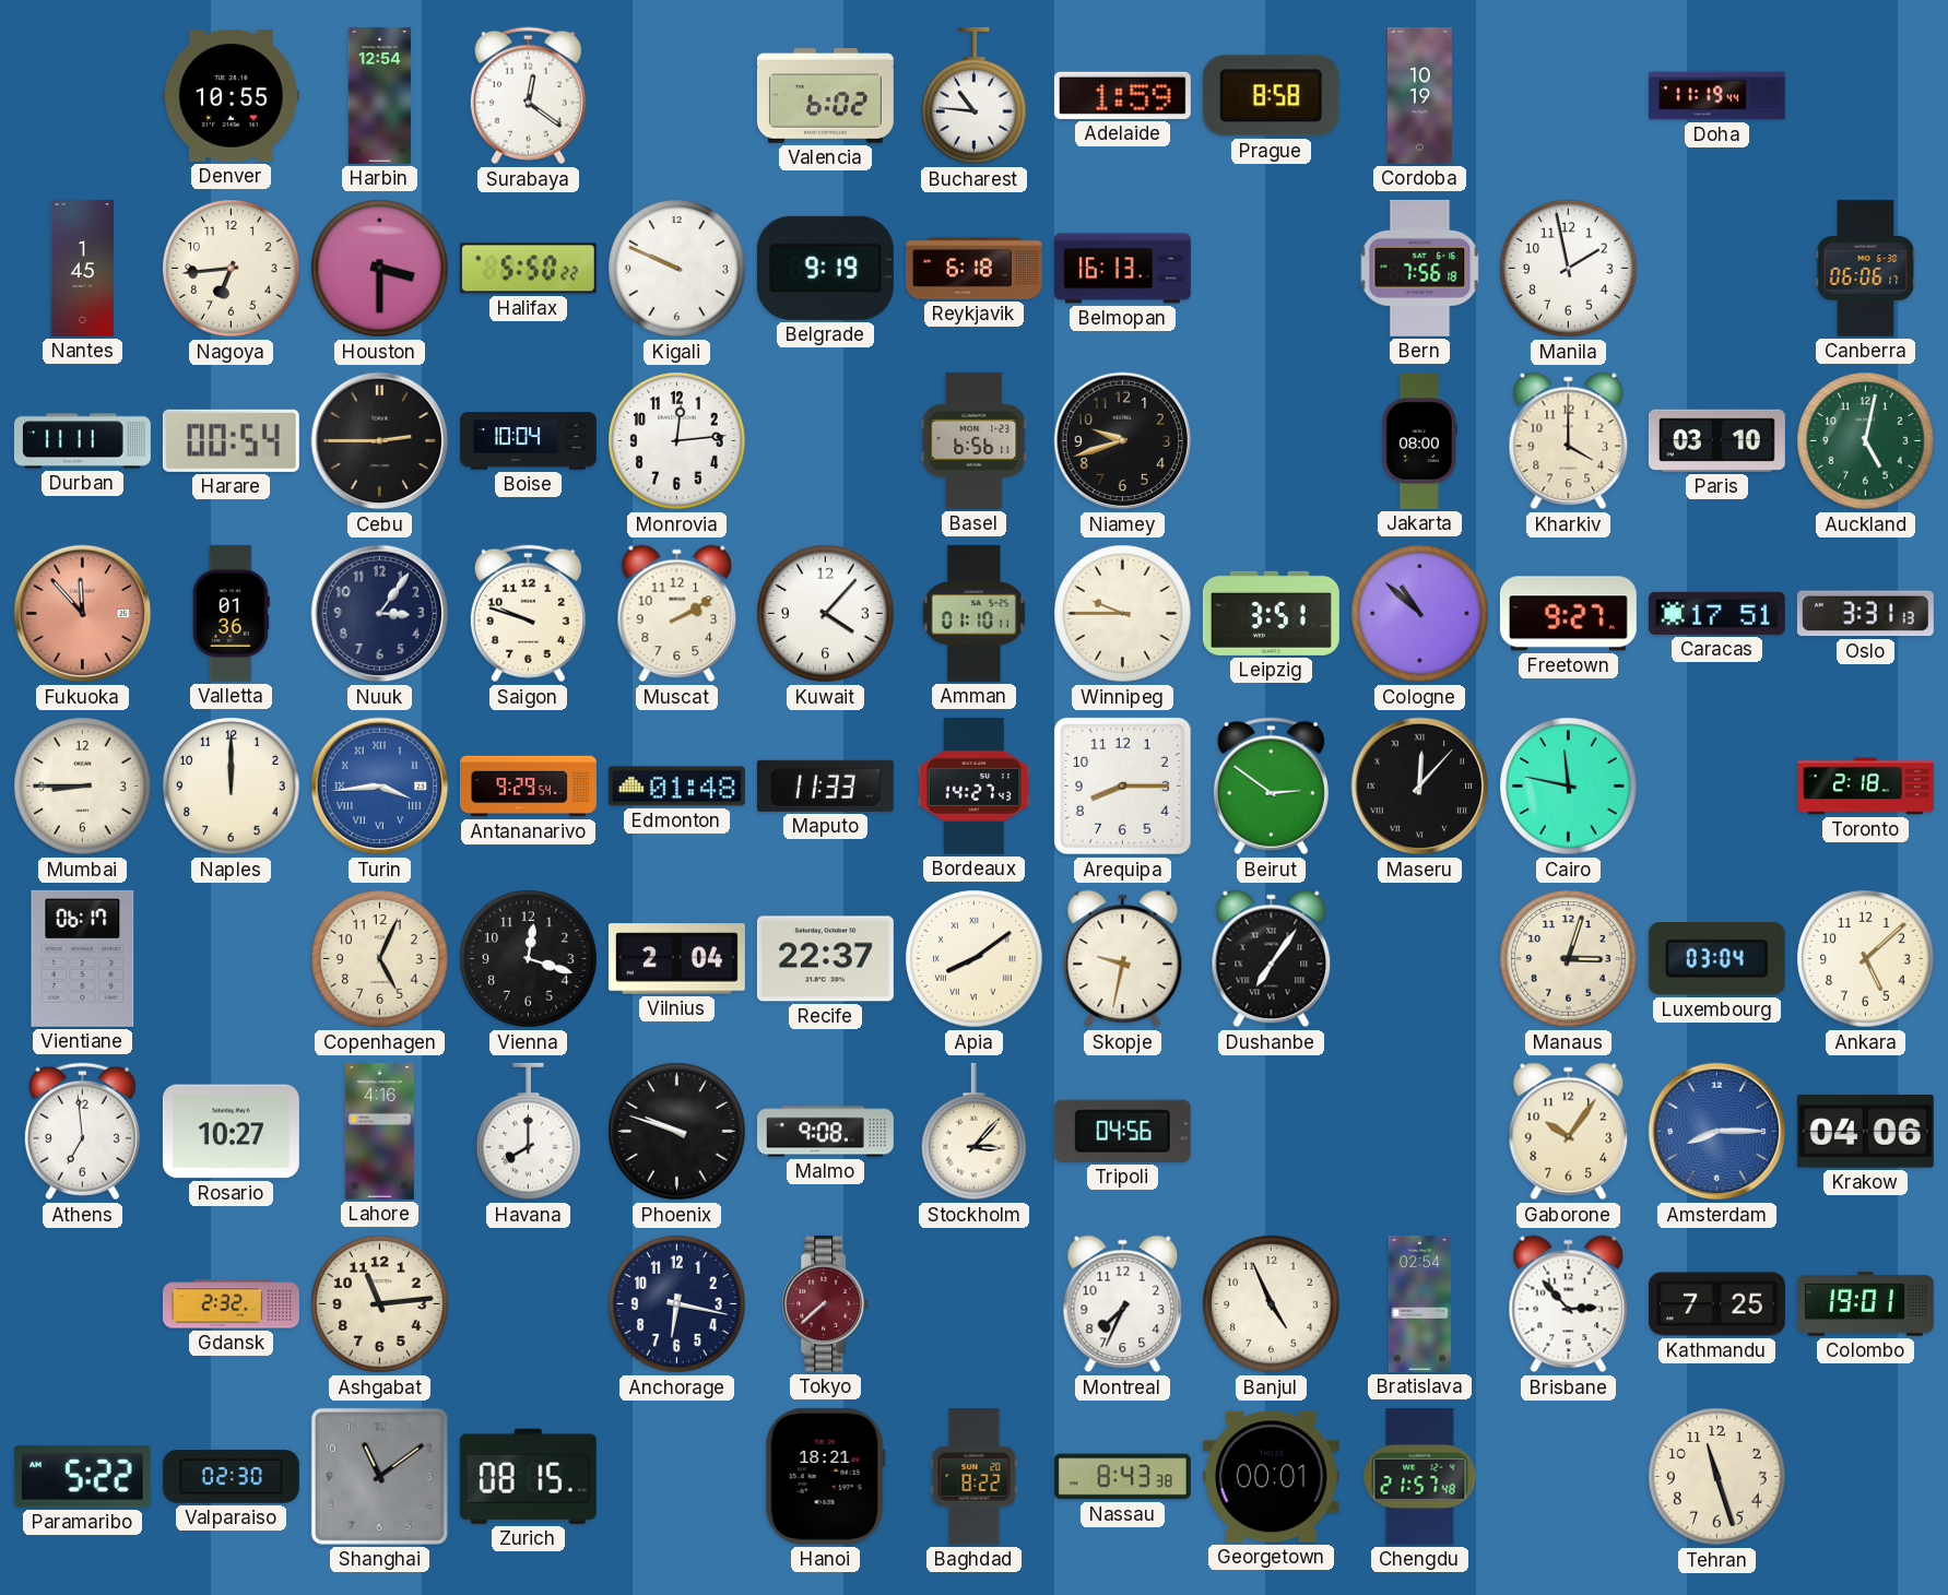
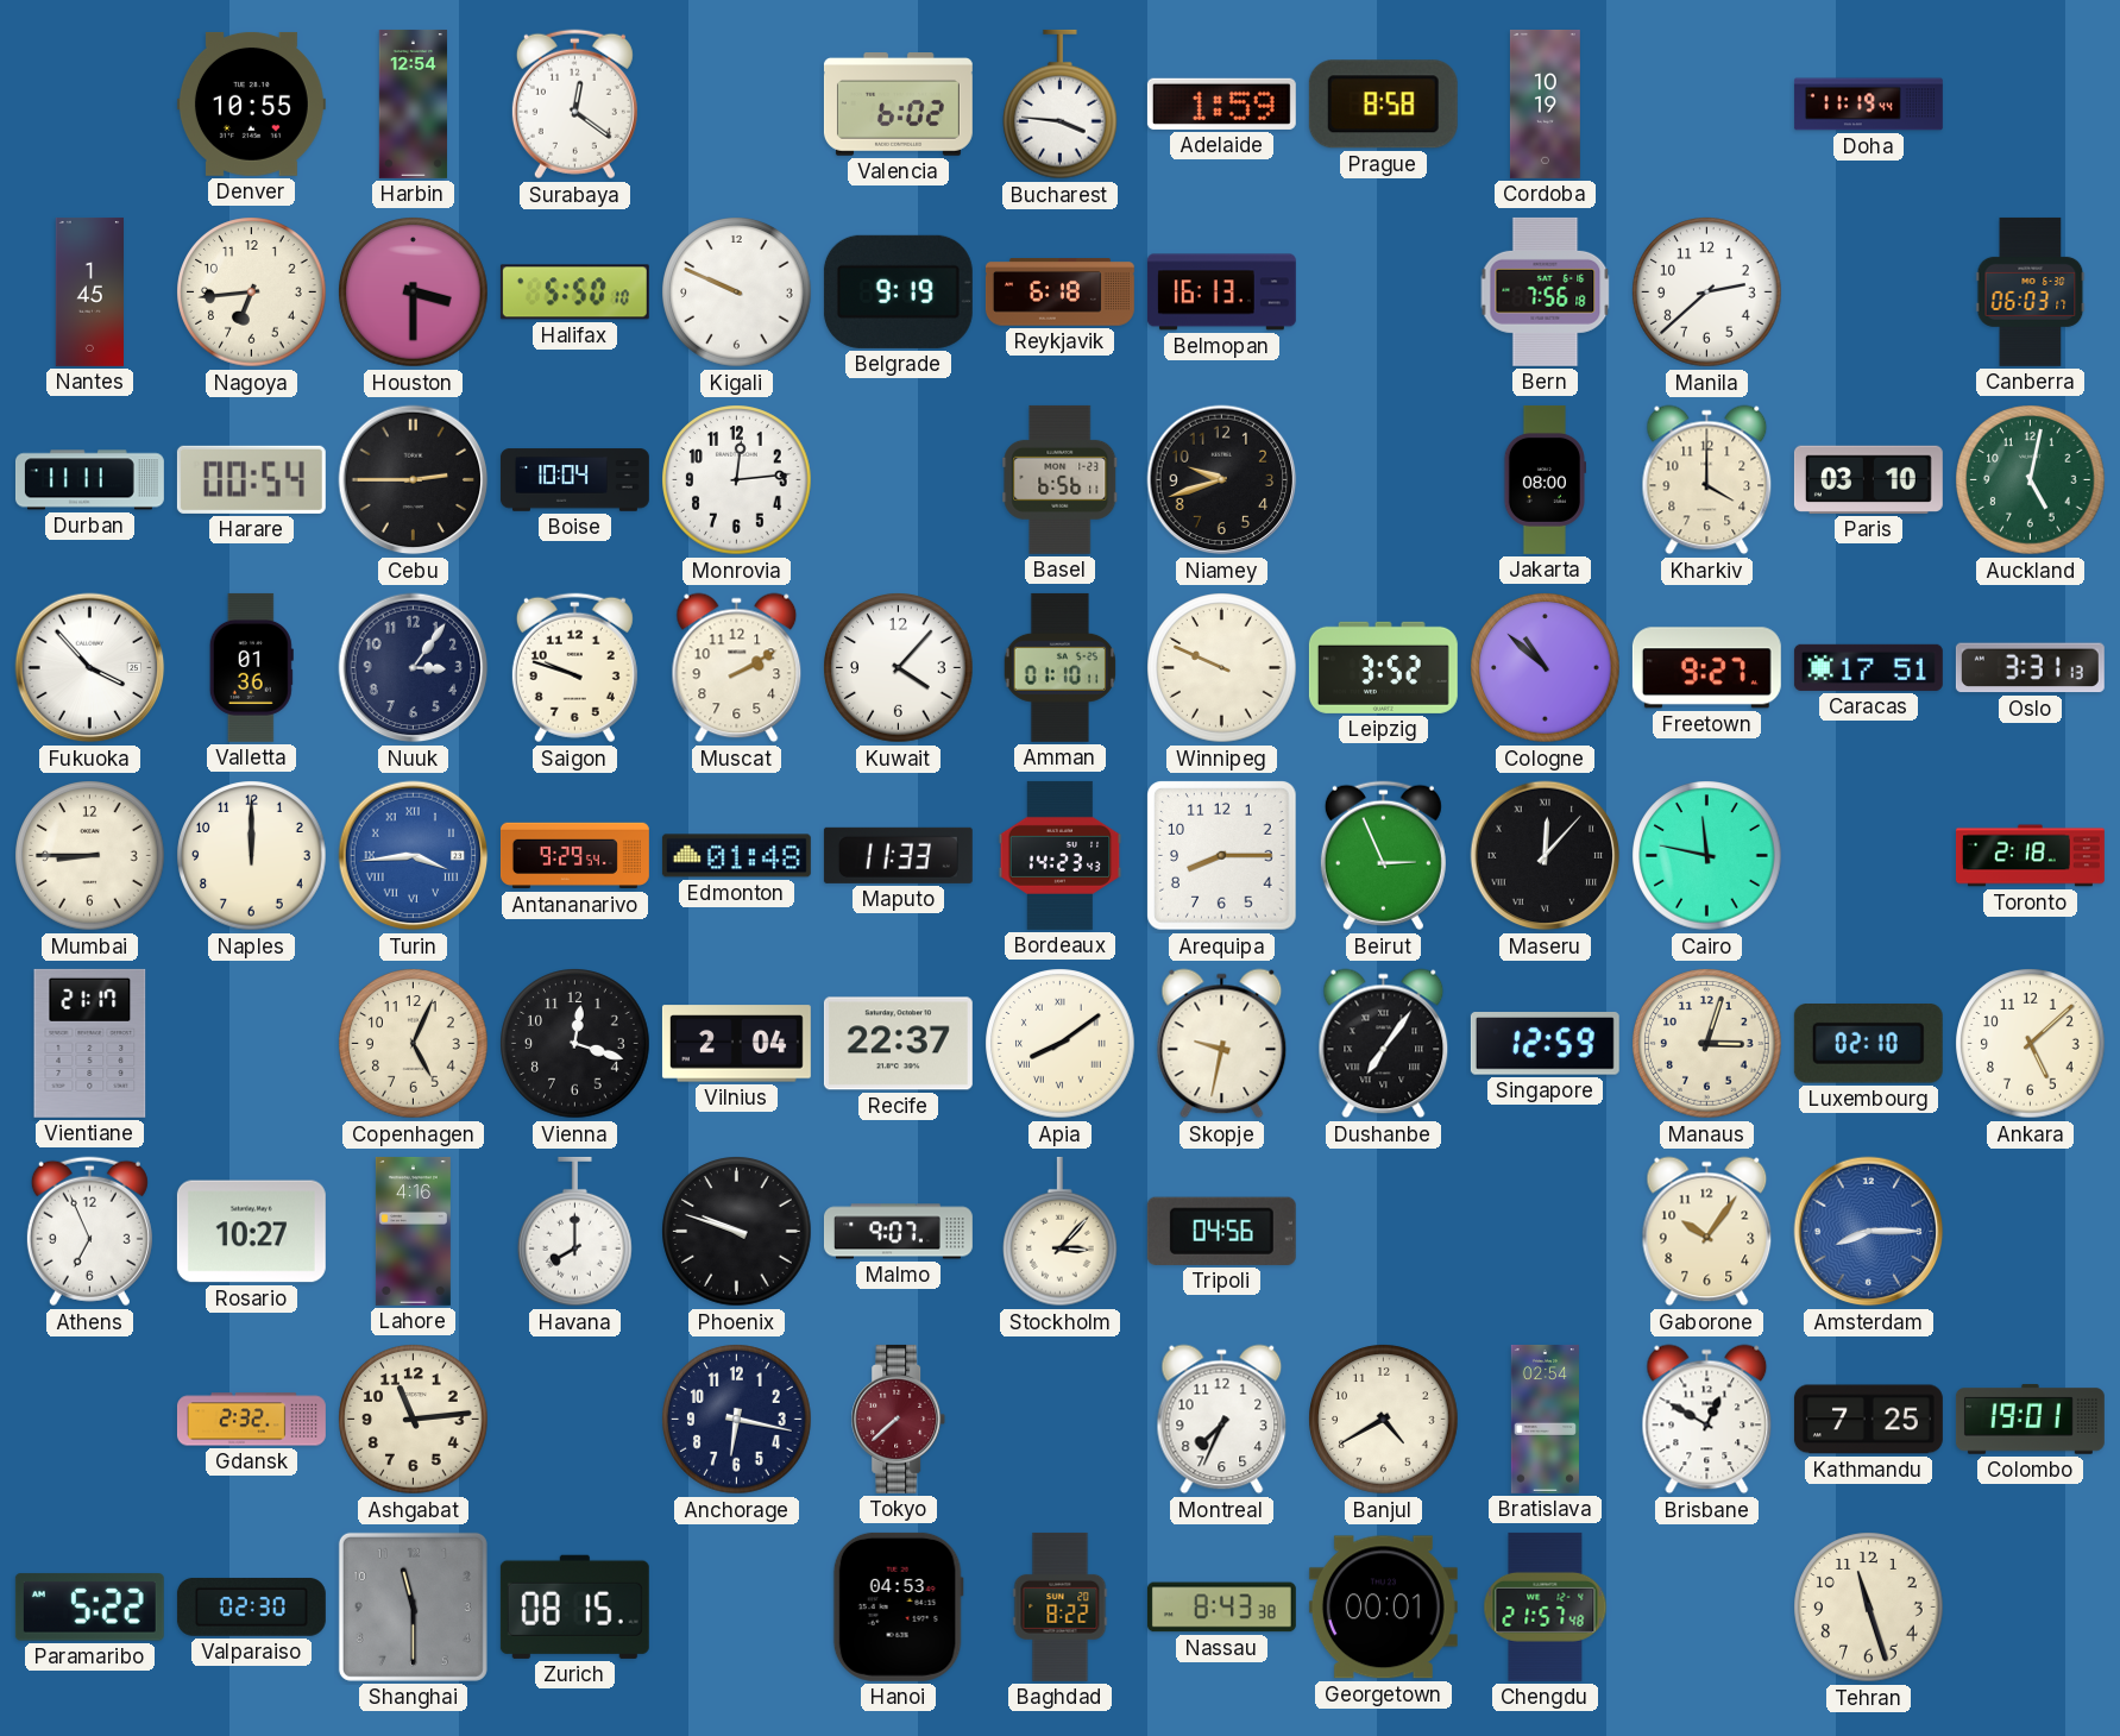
Bucharest: 10:46 -> 3:46
Halifax: 5:50:22 -> 5:50:10
Manila: 1:58 -> 2:38
Canberra: 06:06 -> 06:03
Fukuoka: 11:53 -> 3:53
Fukuoka dial: salmon -> white
Winnipeg: 9:45 -> 9:49
Leipzig: 3:51 -> 3:52
Bordeaux: 14:27 -> 14:23
Beirut: 2:51 -> 2:56
Vientiane: 06:17 -> 21:17
Singapore: none -> 12:59
Luxembourg: 03:04 -> 02:10
Athens: 6:59 -> 6:56
Malmo: 9:08 -> 9:07
Krakow: 04:06 -> none
Banjul: 4:56 -> 4:40
Brisbane: 2:53 -> 12:50
Shanghai: 11:09 -> 11:30
Hanoi: 18:21 -> 04:53
